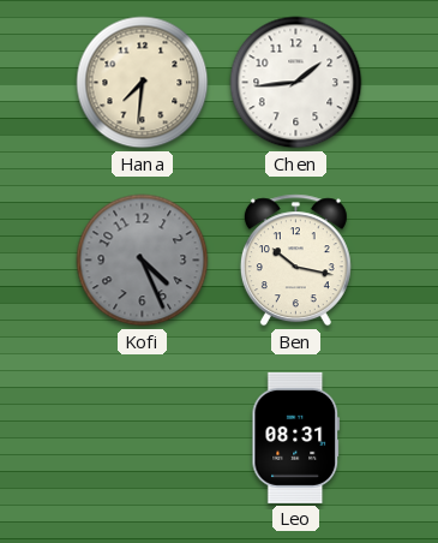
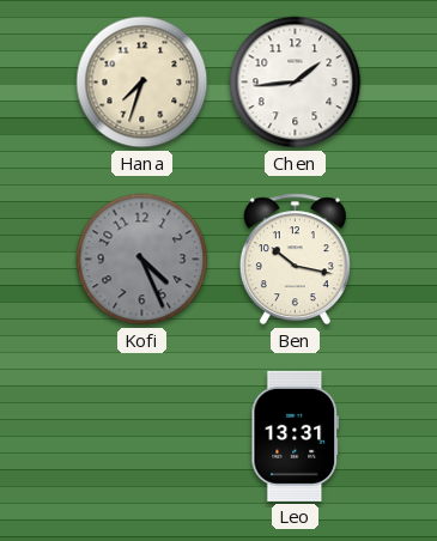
Hana: 7:31 -> 7:33
Leo: 08:31 -> 13:31
